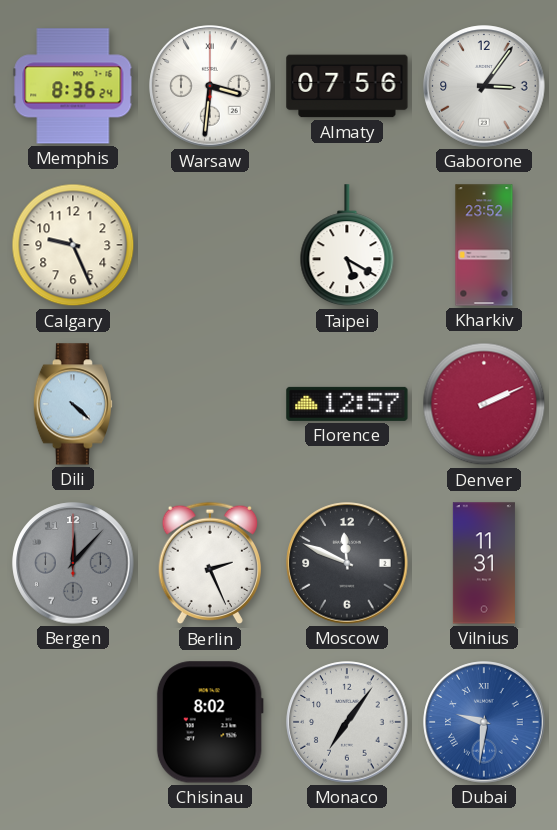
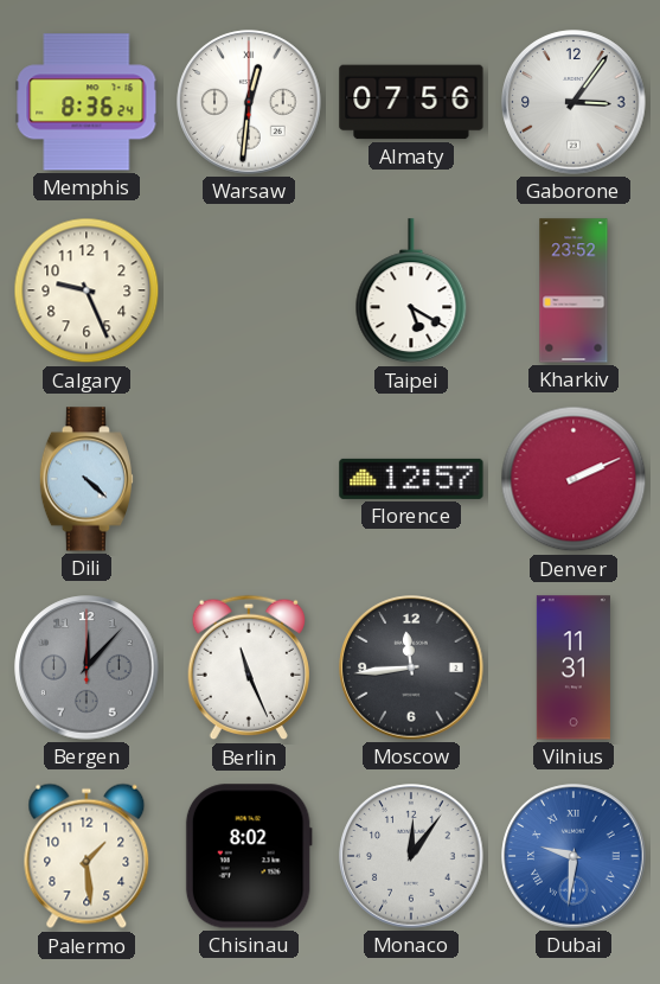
Warsaw: 3:31 -> 12:31
Berlin: 2:26 -> 11:26
Moscow: 11:49 -> 11:44
Palermo: none -> 1:29
Monaco: 7:06 -> 12:06
